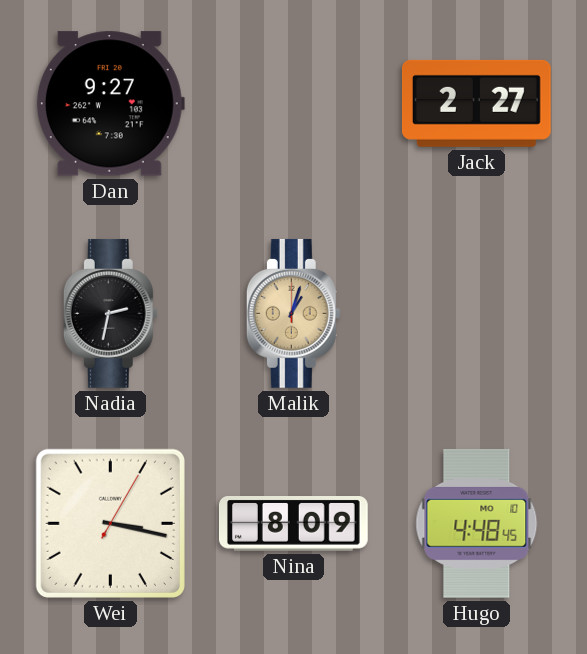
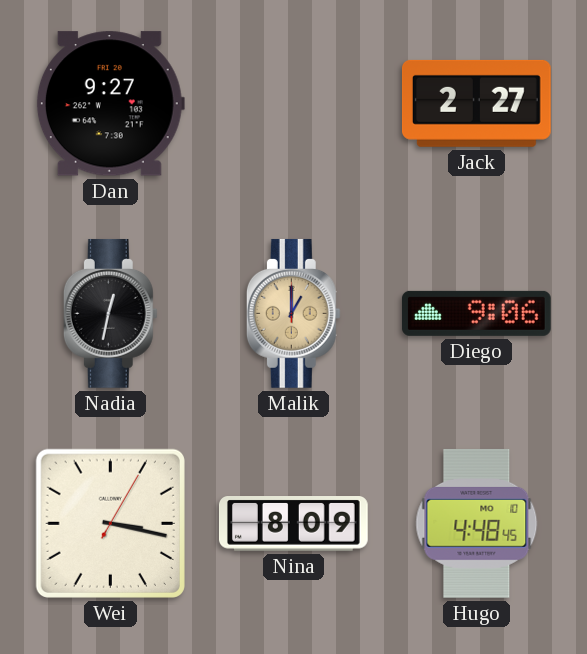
Nadia: 2:32 -> 12:32
Malik: 1:03 -> 1:00
Diego: none -> 9:06
